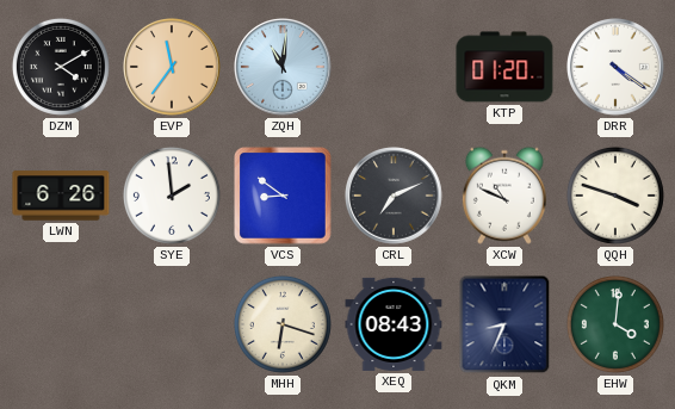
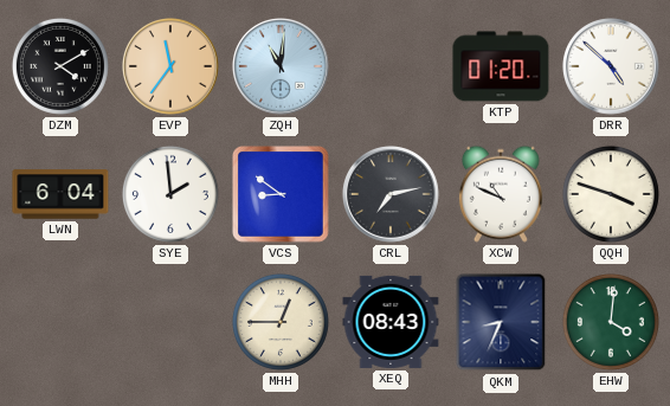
DRR: 4:21 -> 4:52
LWN: 6:26 -> 6:04
CRL: 7:11 -> 7:13
MHH: 6:18 -> 12:45
